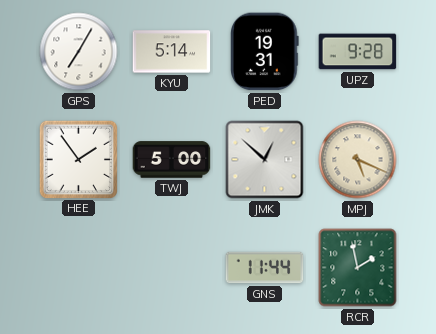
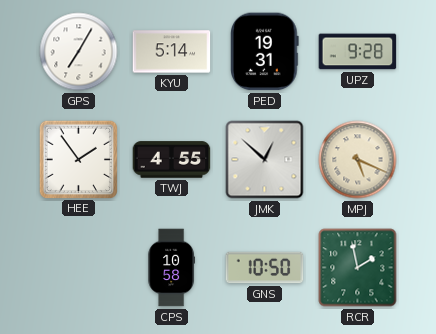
TWJ: 5:00 -> 4:55
CPS: none -> 10:58
GNS: 11:44 -> 10:50
